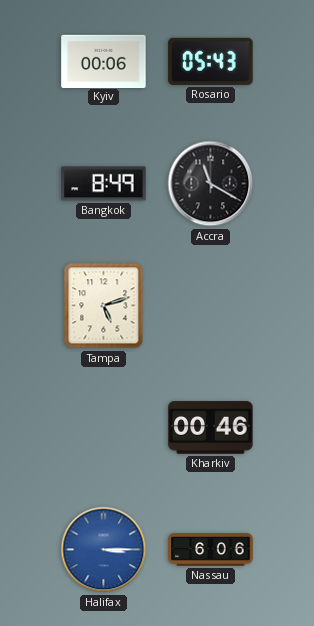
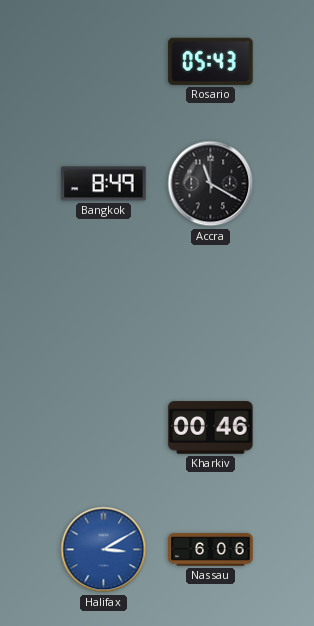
Kyiv: 00:06 -> none
Tampa: 5:12 -> none
Halifax: 3:15 -> 3:10
